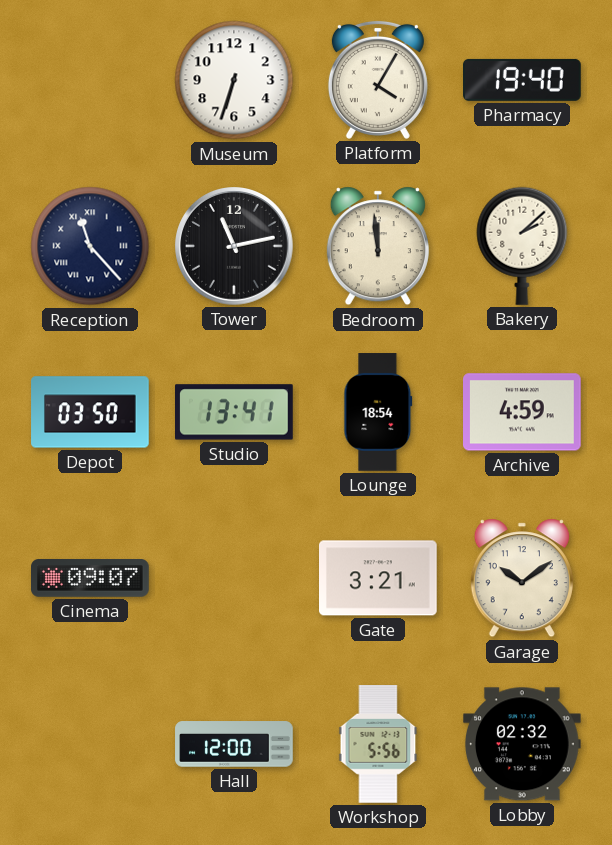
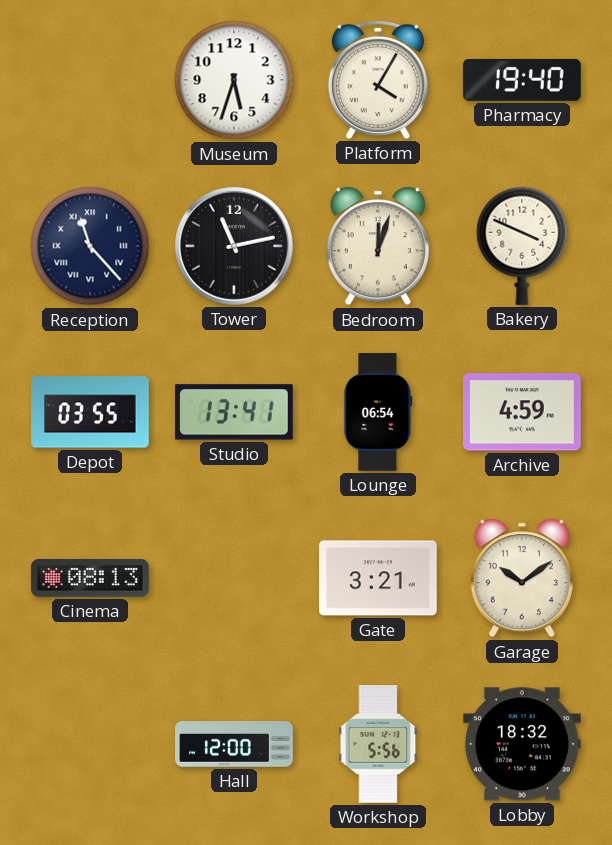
Museum: 6:33 -> 5:33
Bedroom: 11:59 -> 12:03
Bakery: 2:08 -> 3:49
Depot: 03:50 -> 03:55
Lounge: 18:54 -> 06:54
Cinema: 09:07 -> 08:13
Lobby: 02:32 -> 18:32
